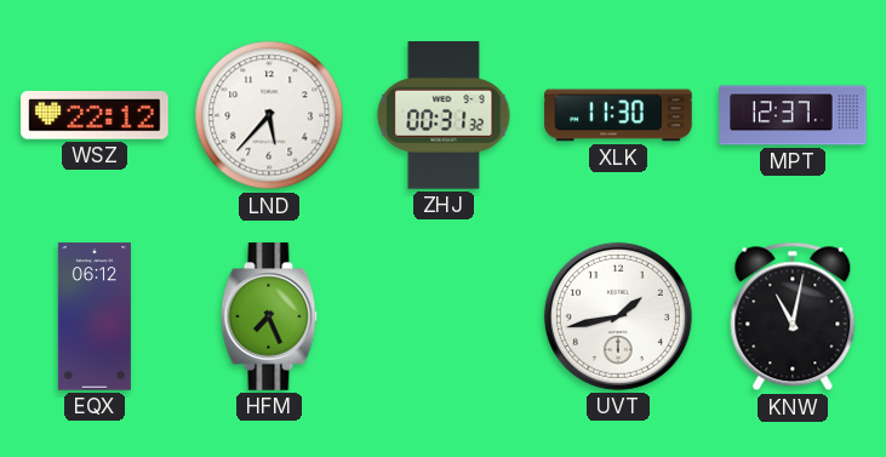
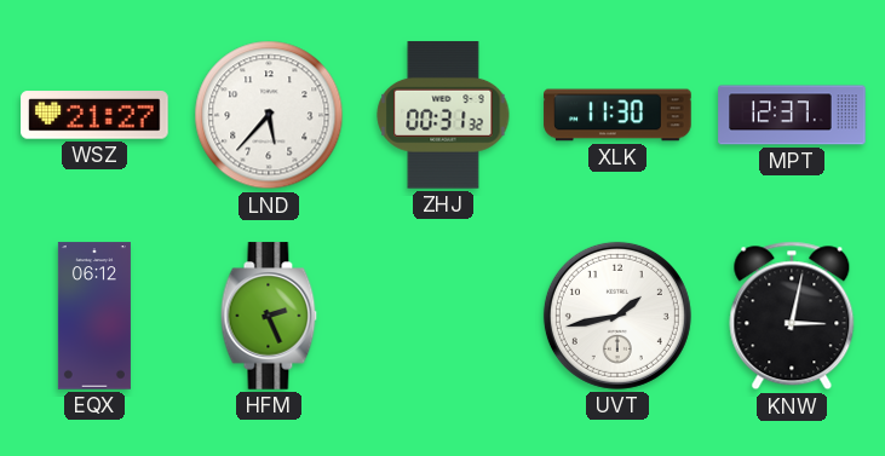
WSZ: 22:12 -> 21:27
HFM: 7:26 -> 2:26
KNW: 11:02 -> 3:02
